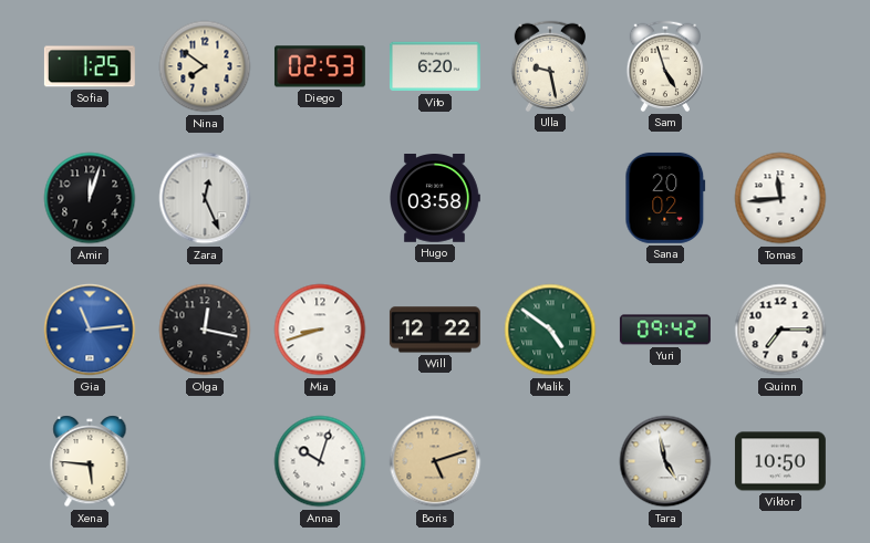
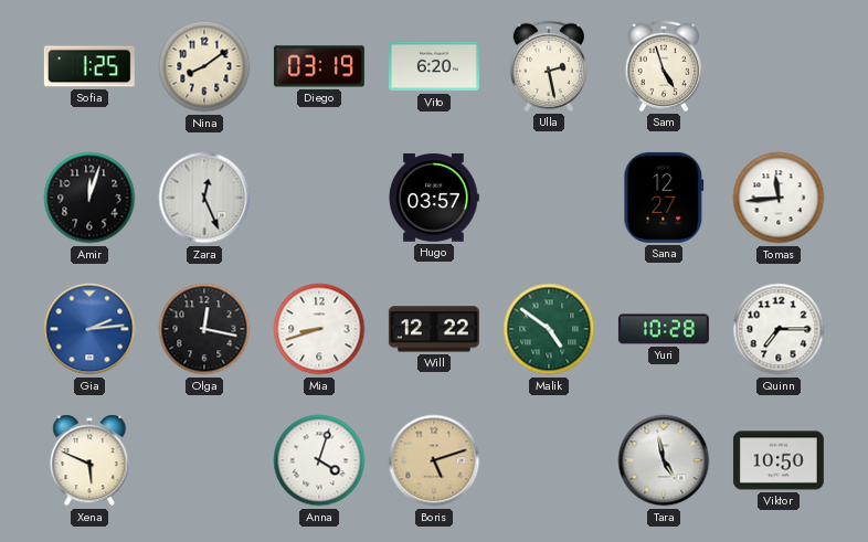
Nina: 7:51 -> 8:09
Diego: 02:53 -> 03:19
Ulla: 9:28 -> 2:28
Hugo: 03:58 -> 03:57
Sana: 20:02 -> 12:27
Gia: 11:14 -> 2:14
Yuri: 09:42 -> 10:28
Xena: 5:46 -> 5:49
Anna: 10:03 -> 4:03
